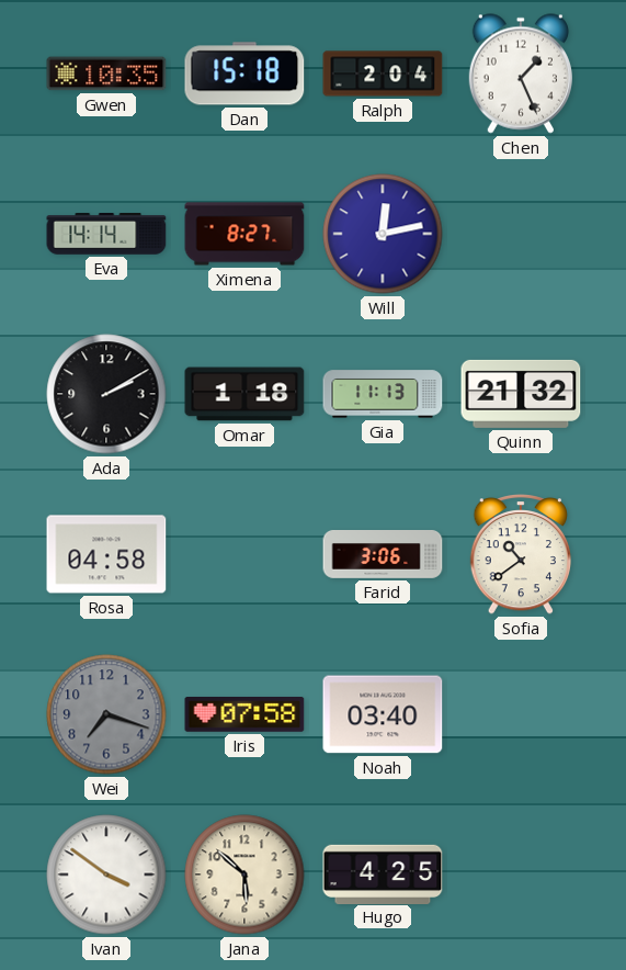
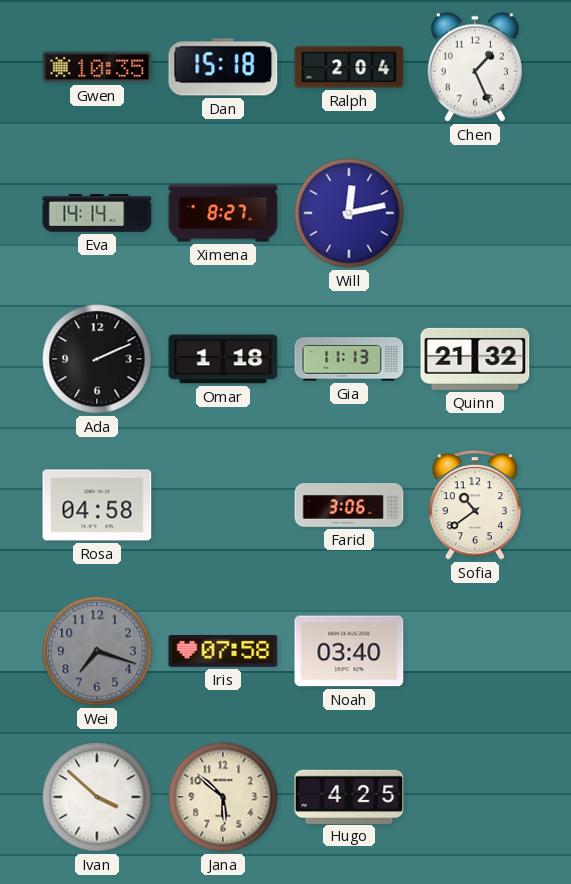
Ada: 2:10 -> 2:11
Ivan: 3:51 -> 3:52
